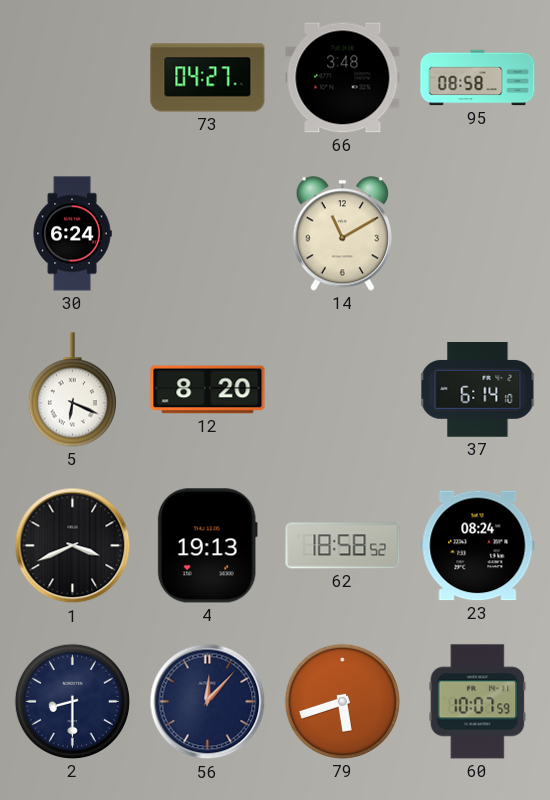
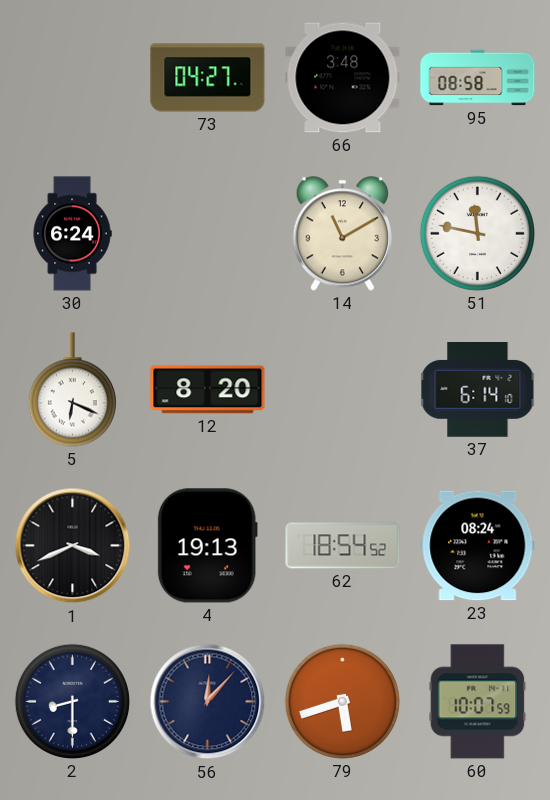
51: none -> 11:47
62: 18:58 -> 18:54
